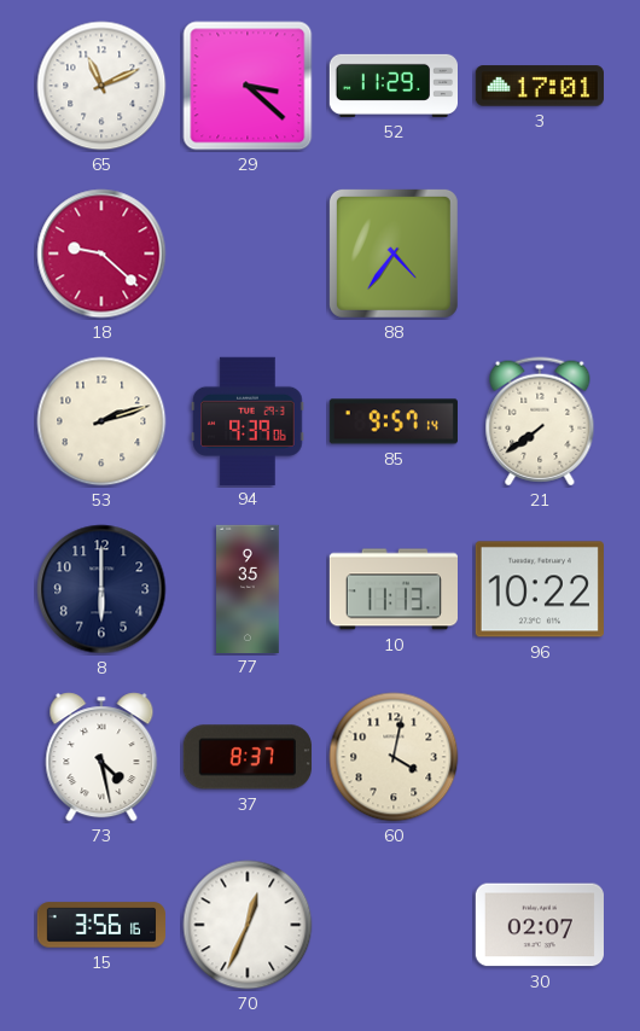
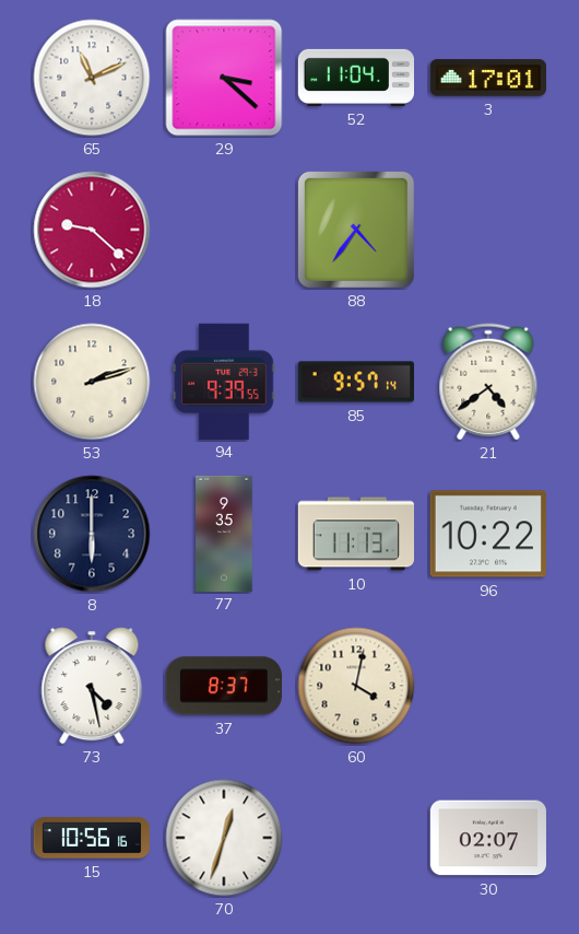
52: 11:29 -> 11:04
94: 9:39:06 -> 9:39:55
21: 7:39 -> 4:39
15: 3:56 -> 10:56
70: 12:34 -> 12:33
